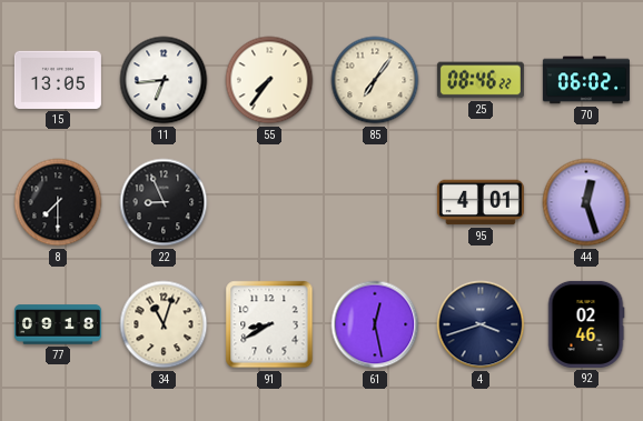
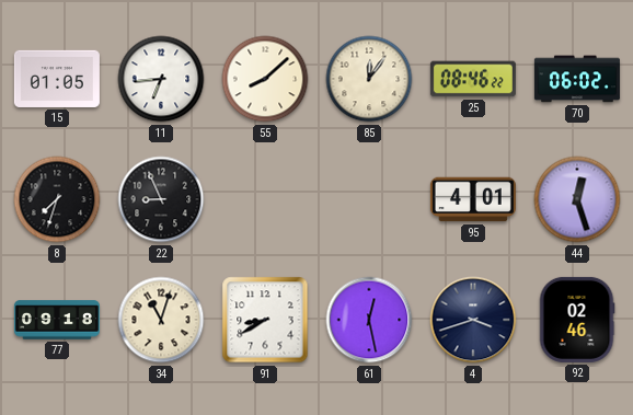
15: 13:05 -> 01:05
55: 7:36 -> 8:08
85: 7:06 -> 12:06
8: 7:30 -> 7:33
